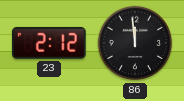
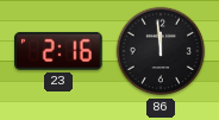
23: 2:12 -> 2:16
